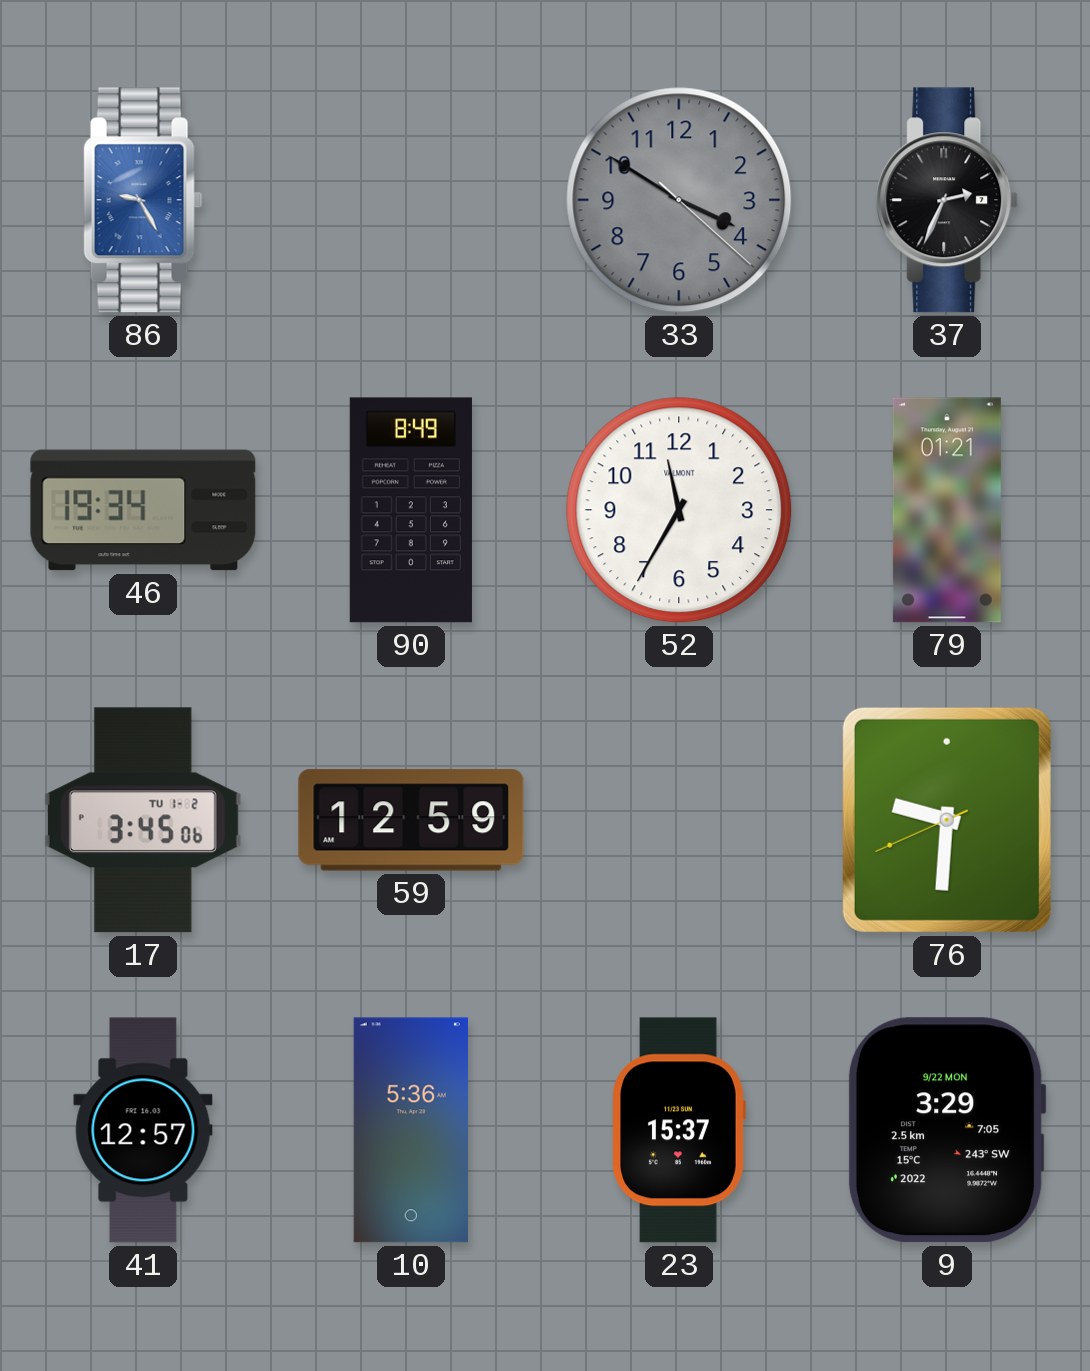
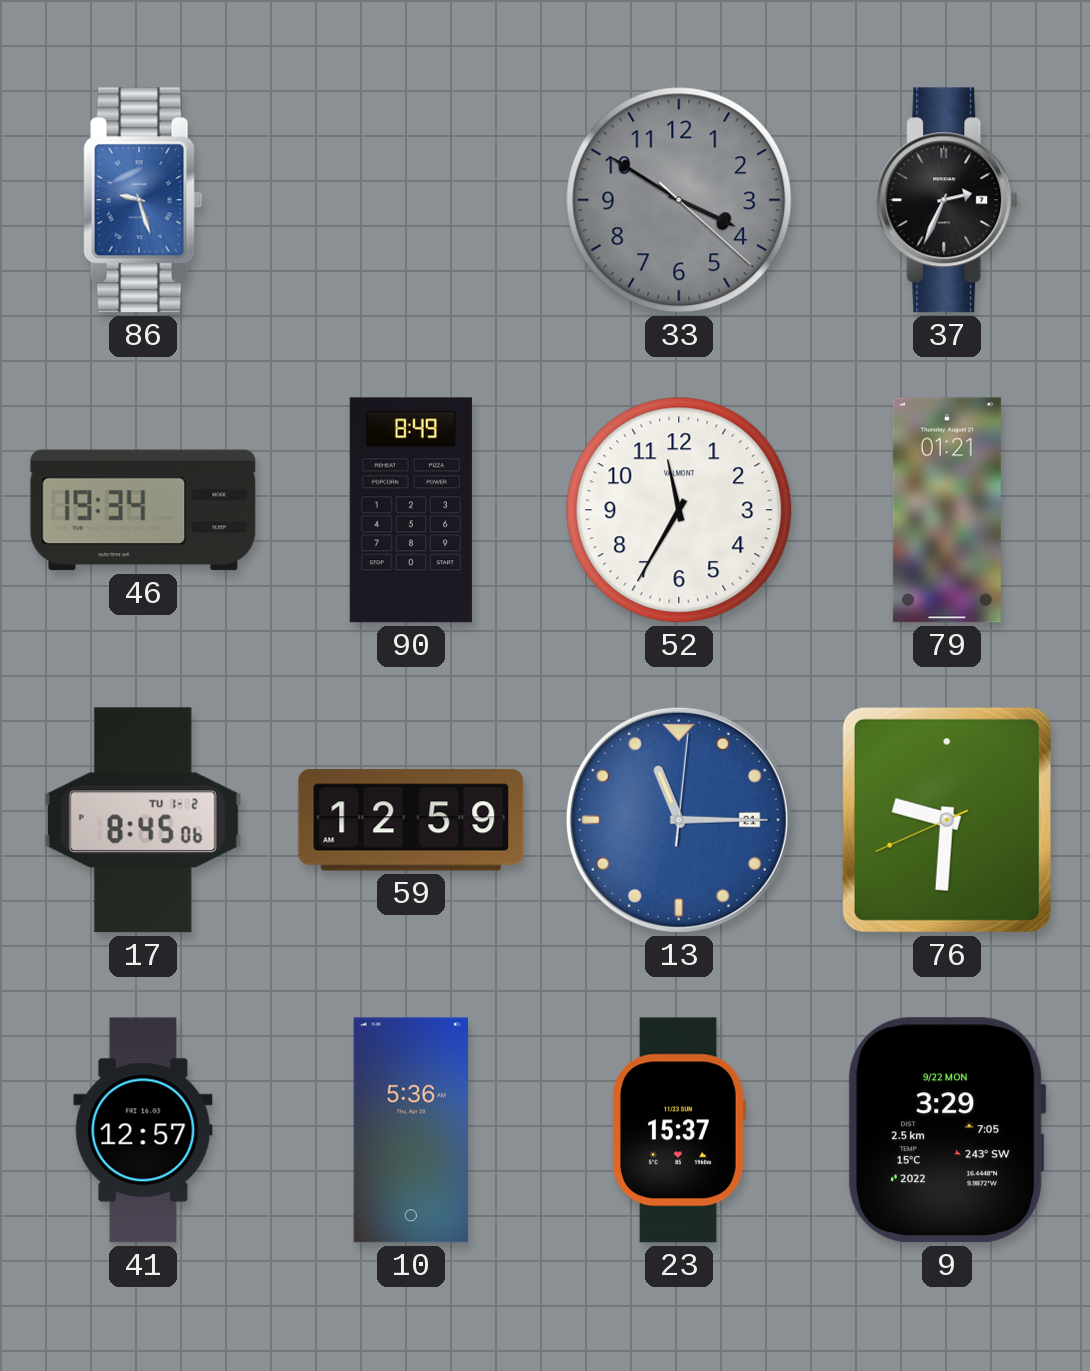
86: 9:25 -> 9:27
17: 3:45 -> 8:45
13: none -> 11:15
